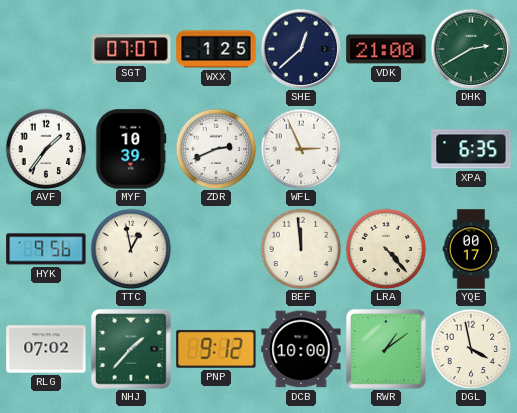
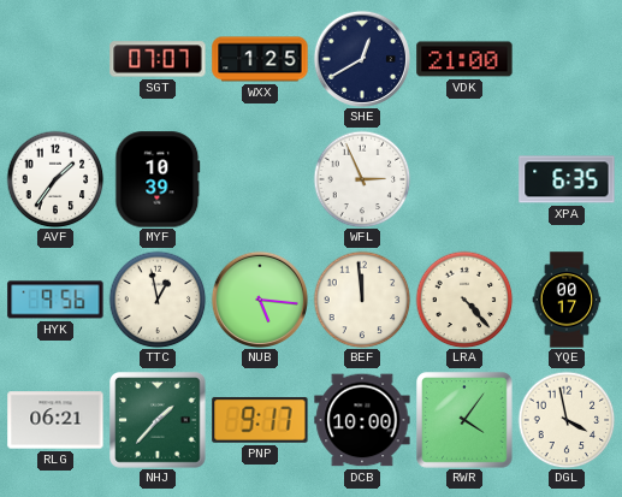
SHE: 12:38 -> 12:40
DHK: 2:40 -> none
ZDR: 2:41 -> none
NUB: none -> 5:16
RLG: 07:02 -> 06:21
PNP: 9:12 -> 9:17
RWR: 1:09 -> 4:06
